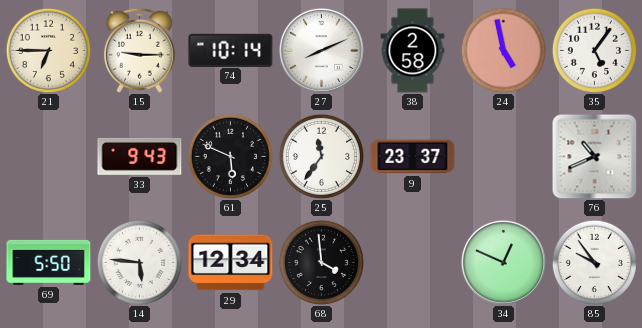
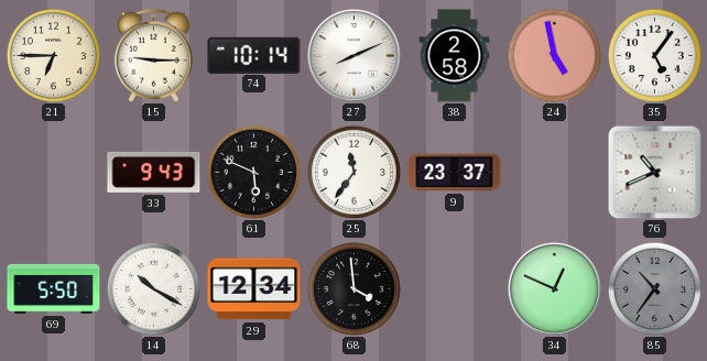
14: 5:46 -> 10:20
85: 9:54 -> 10:36
85 dial: white -> grey
